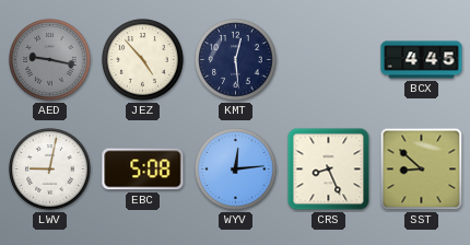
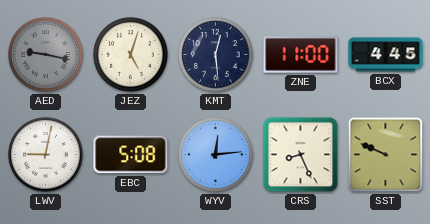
JEZ: 4:53 -> 5:03
ZNE: none -> 11:00
SST: 8:52 -> 9:49
